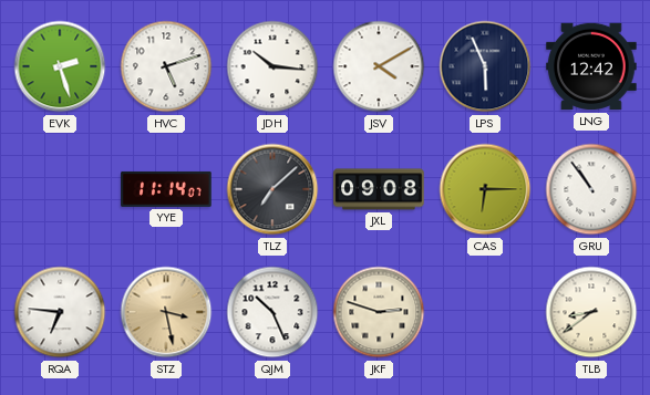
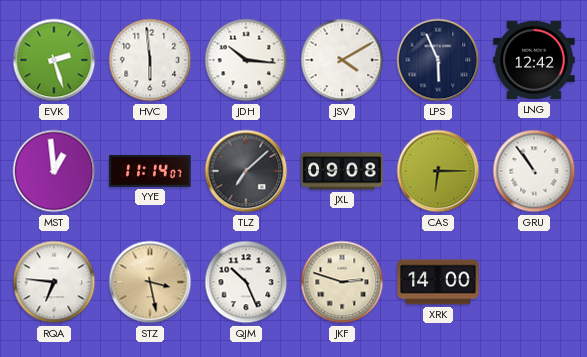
HVC: 5:12 -> 5:59
MST: none -> 12:59
XRK: none -> 14:00
TLB: 8:39 -> none
